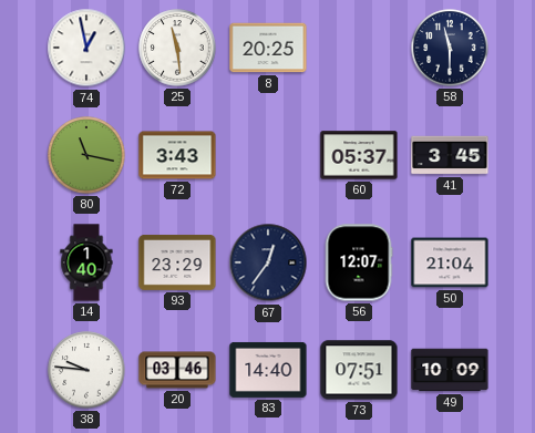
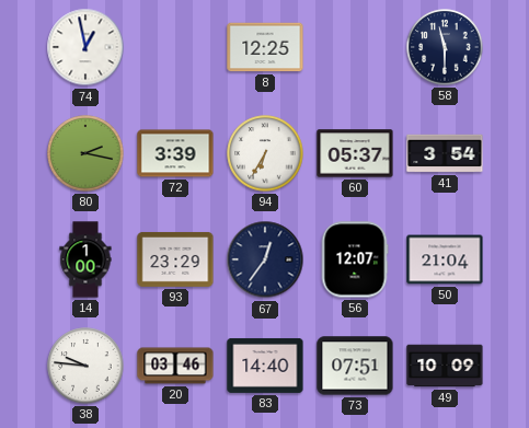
25: 11:29 -> none
8: 20:25 -> 12:25
80: 11:17 -> 2:17
72: 3:43 -> 3:39
94: none -> 6:35
41: 3:45 -> 3:54
14: 1:40 -> 1:00
